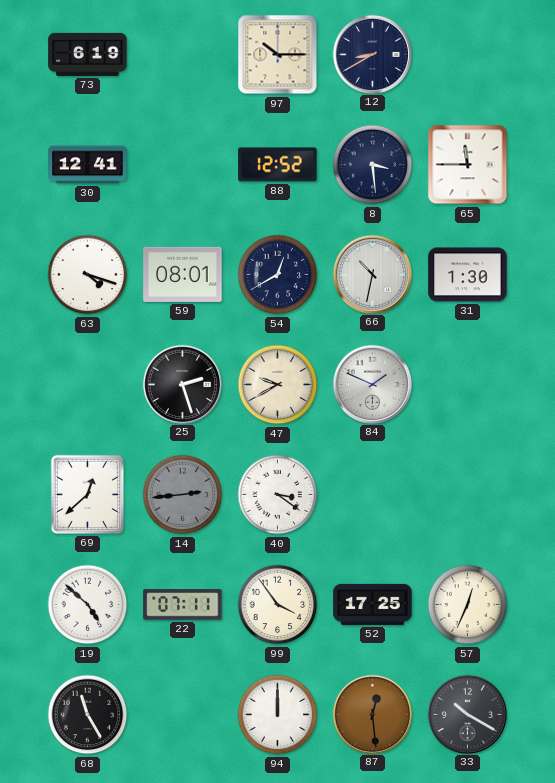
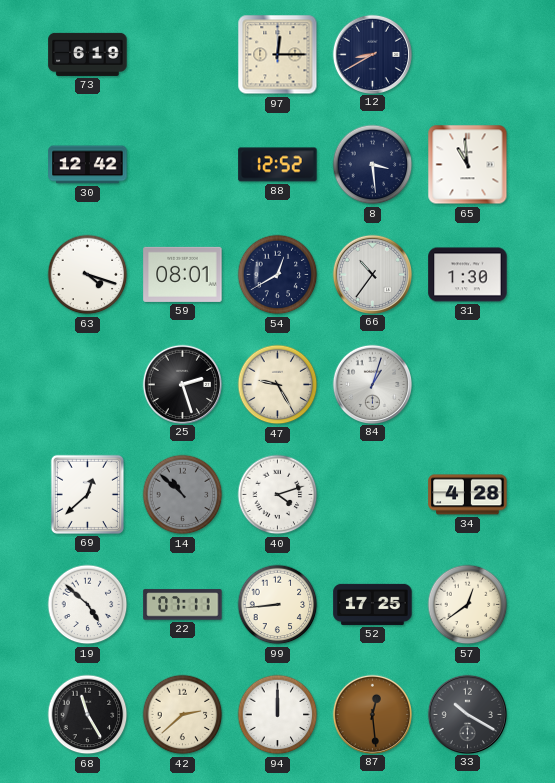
97: 10:15 -> 12:15
30: 12:41 -> 12:42
65: 11:45 -> 10:59
66: 10:32 -> 10:36
47: 9:40 -> 9:25
84: 1:49 -> 1:03
14: 2:44 -> 10:52
40: 3:21 -> 4:12
34: none -> 4:28
99: 3:54 -> 8:44
57: 12:34 -> 12:39
42: none -> 2:38
